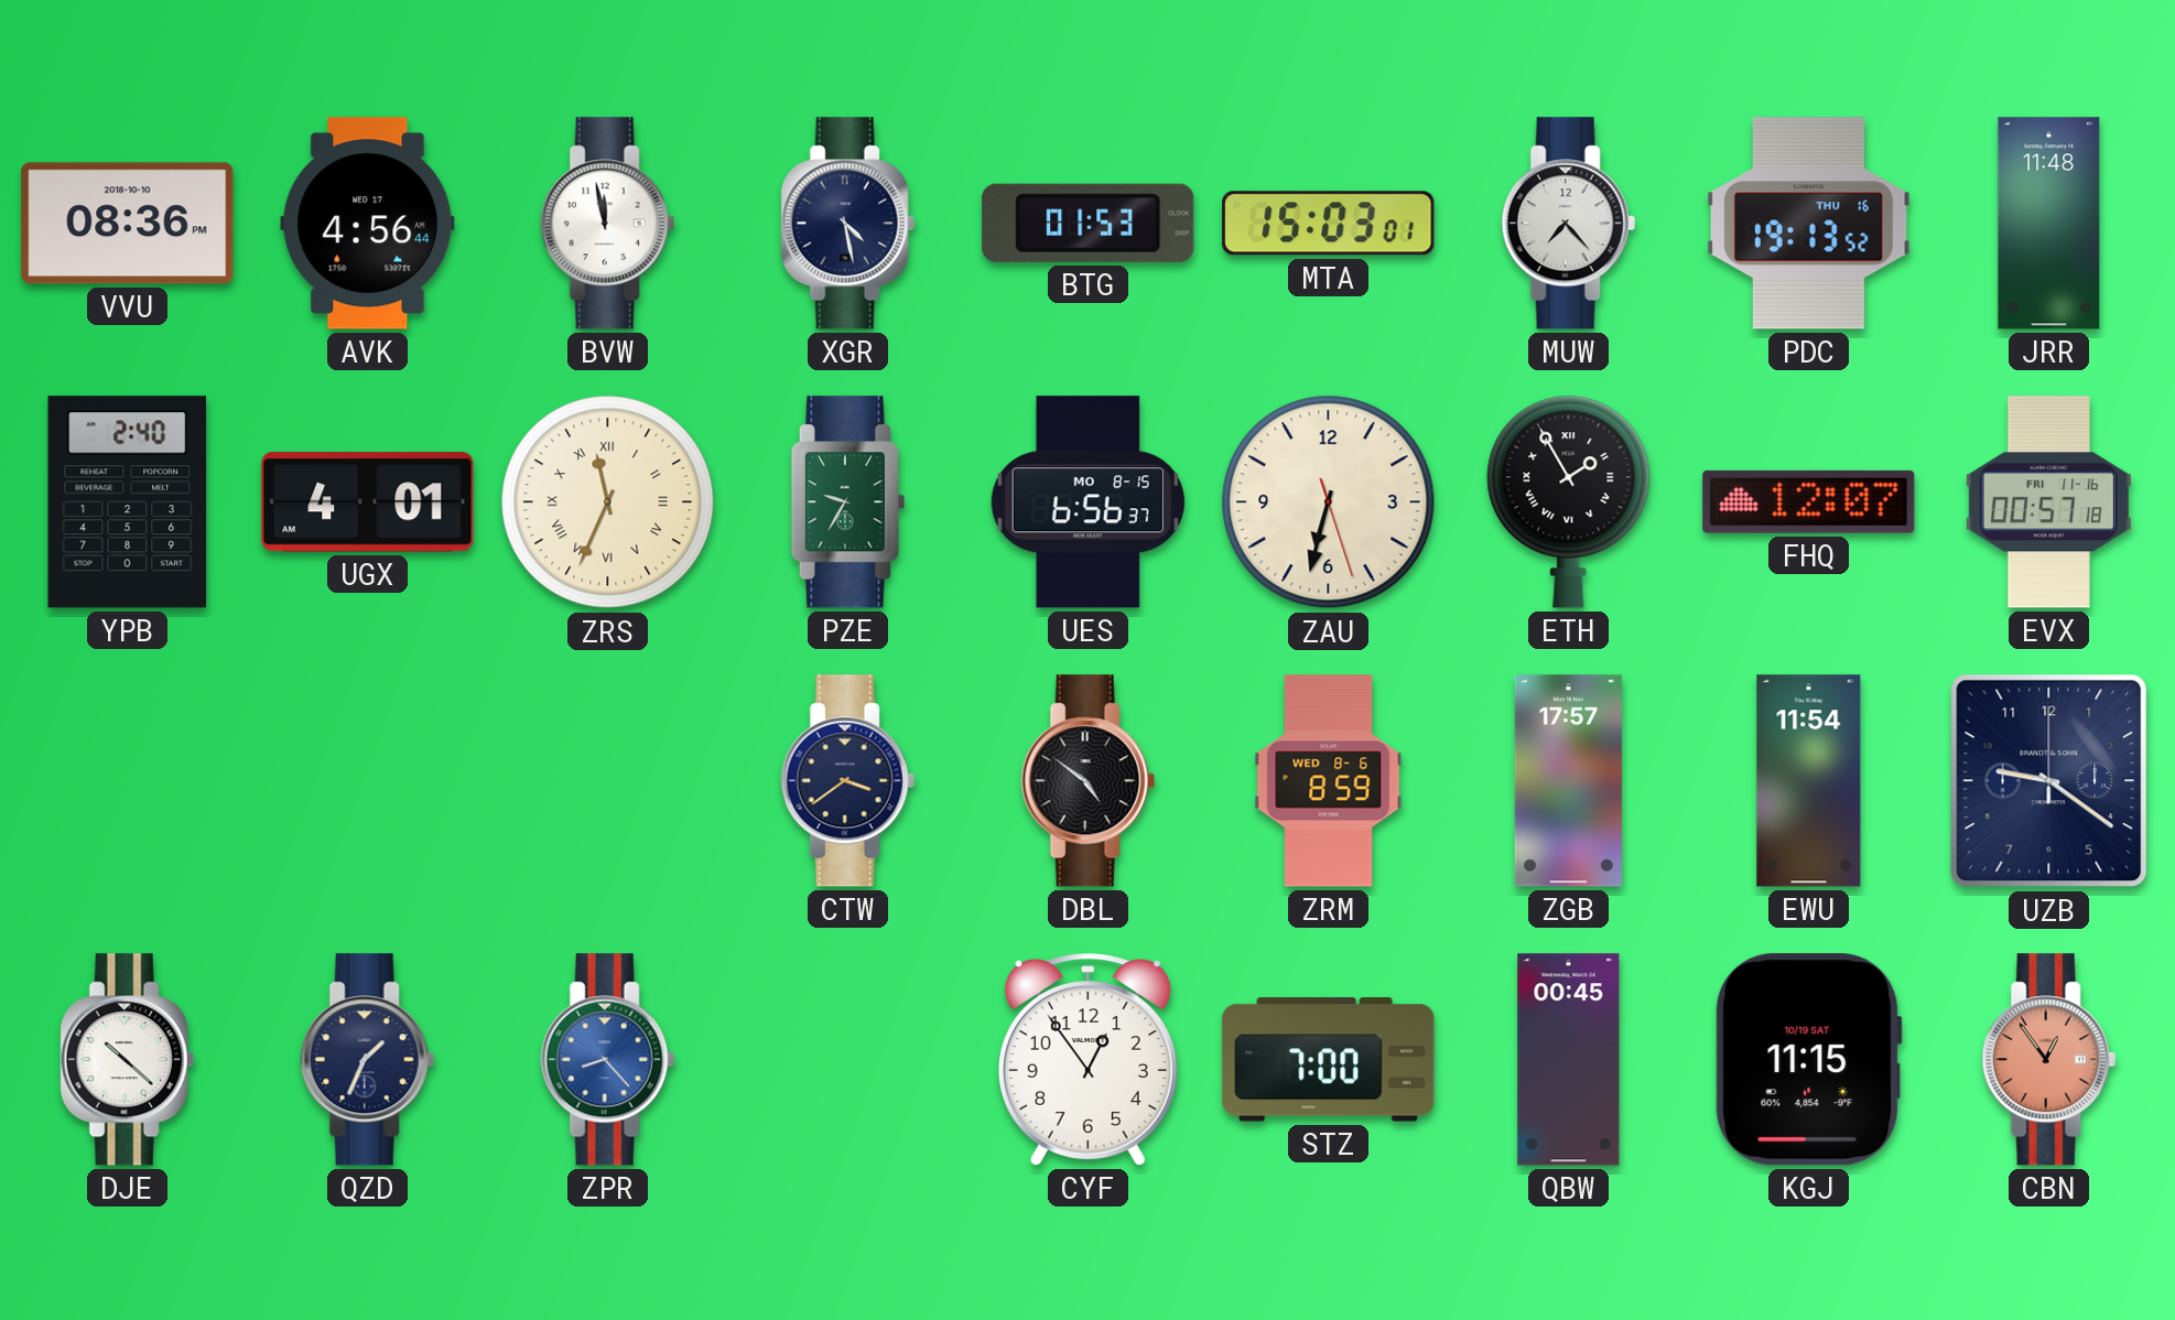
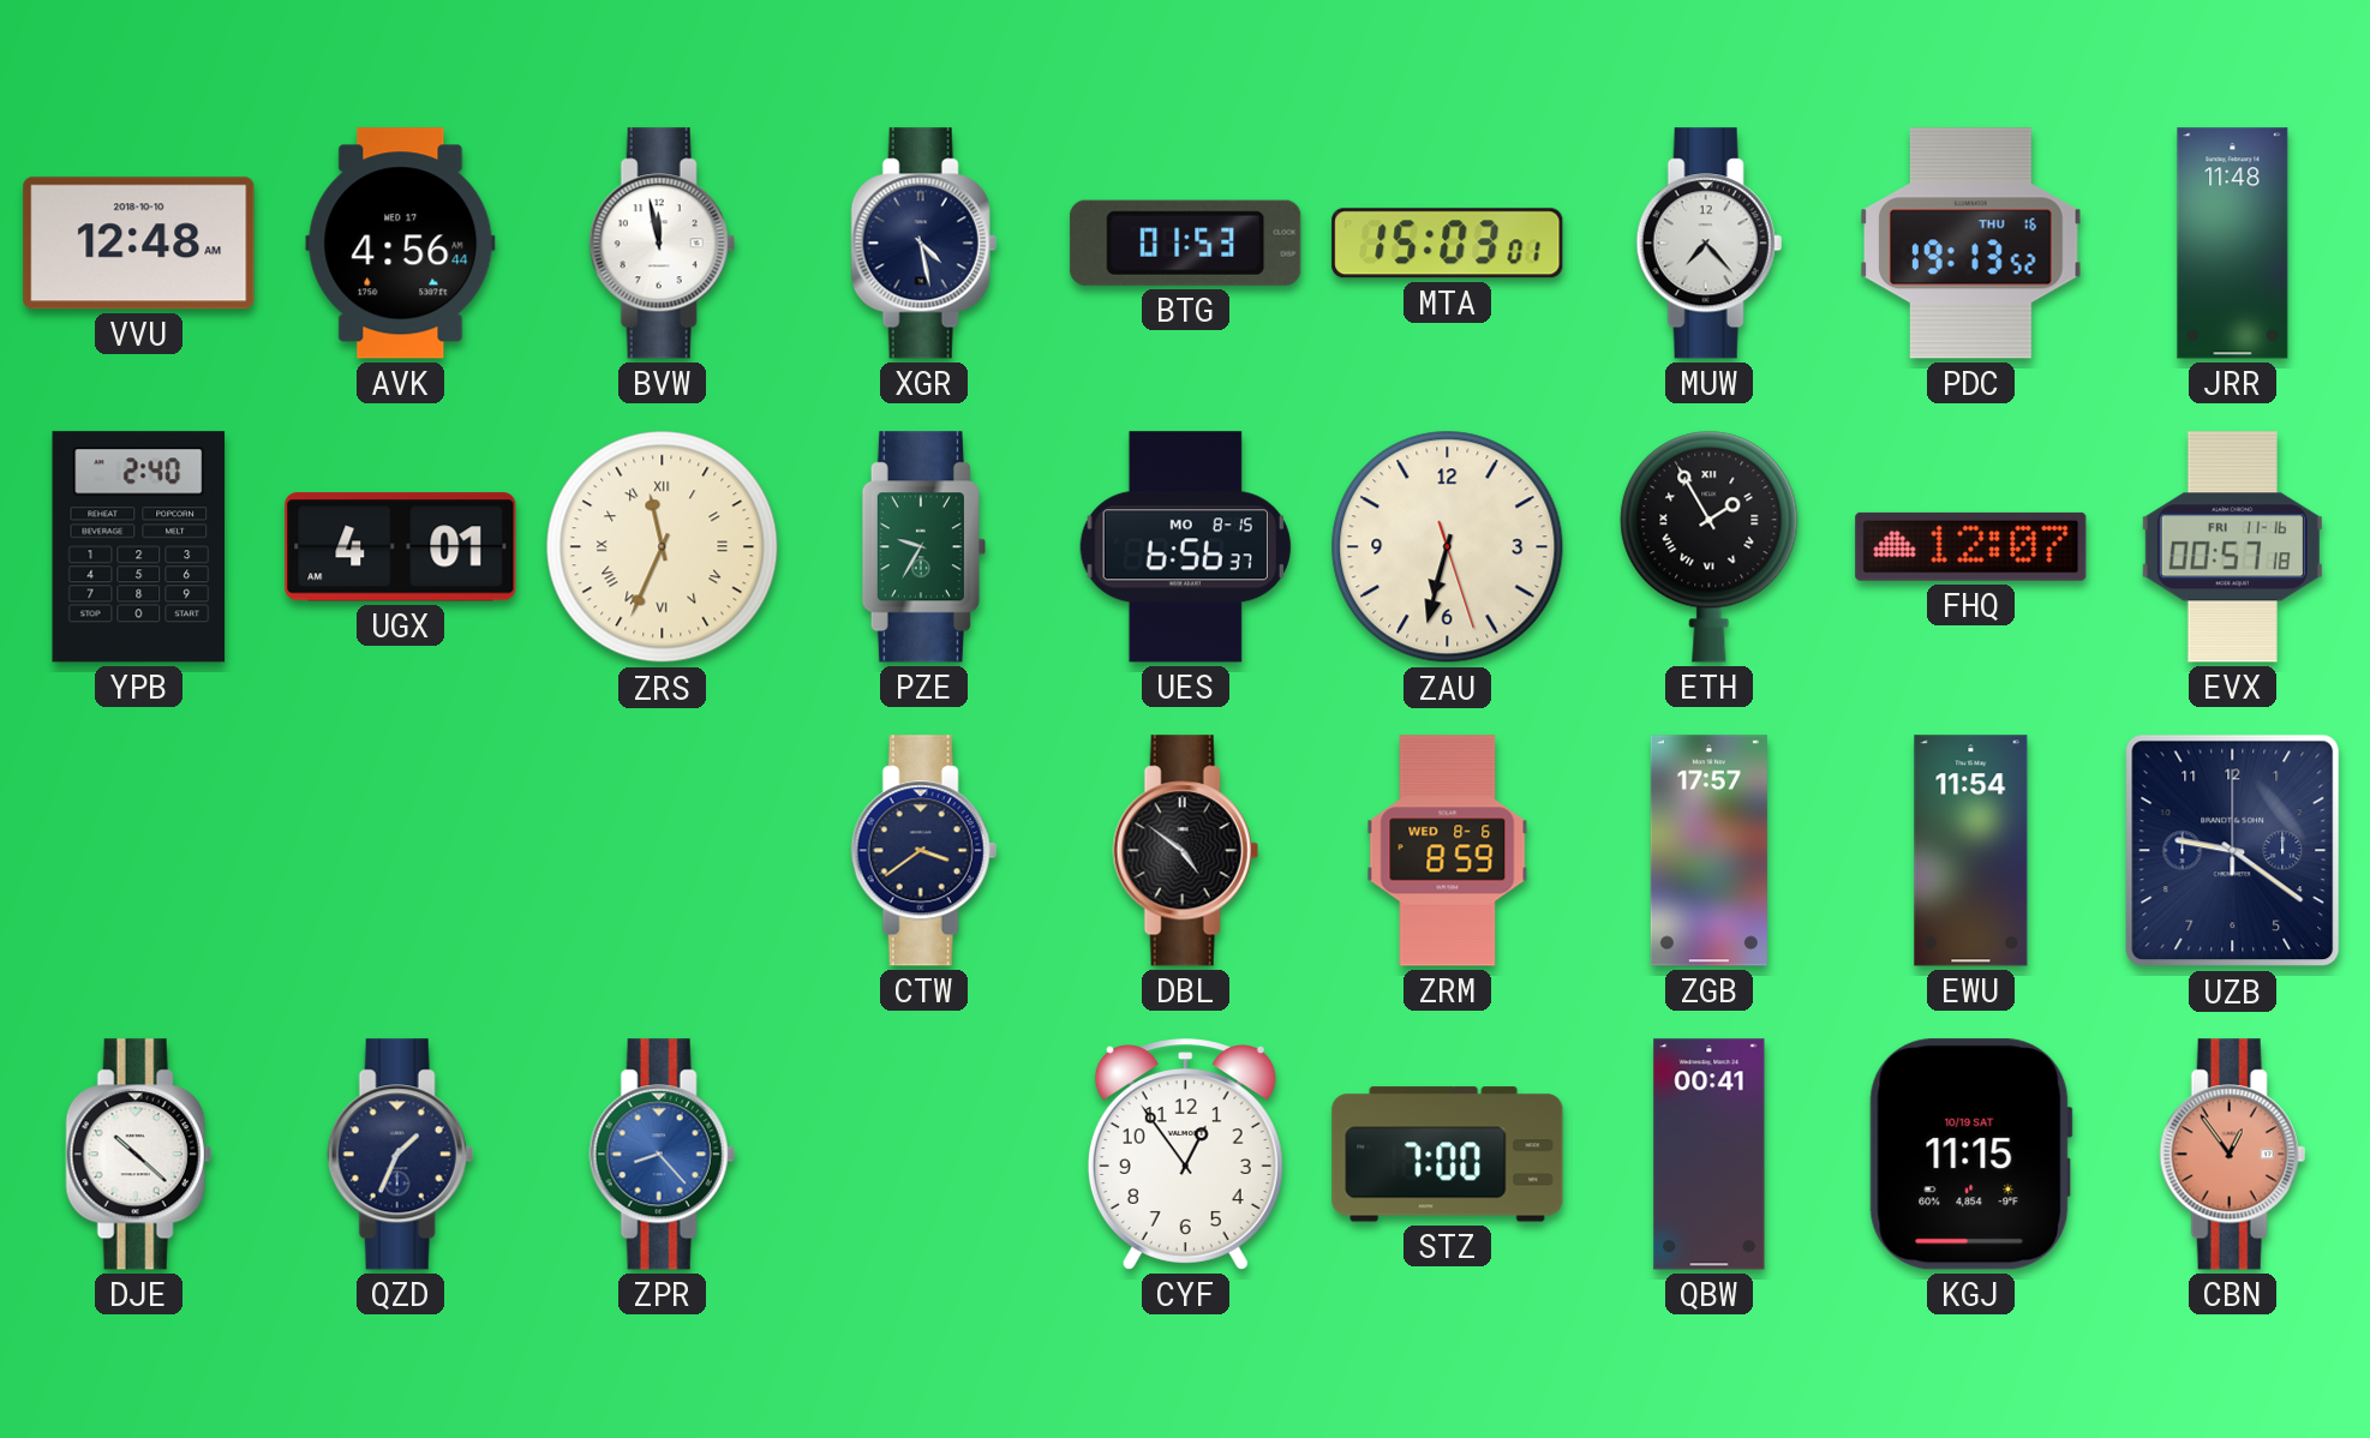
VVU: 08:36 -> 12:48
QBW: 00:45 -> 00:41
